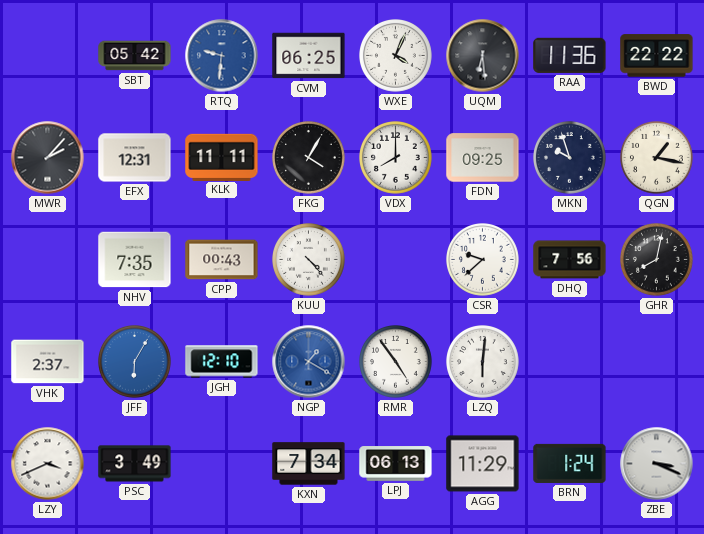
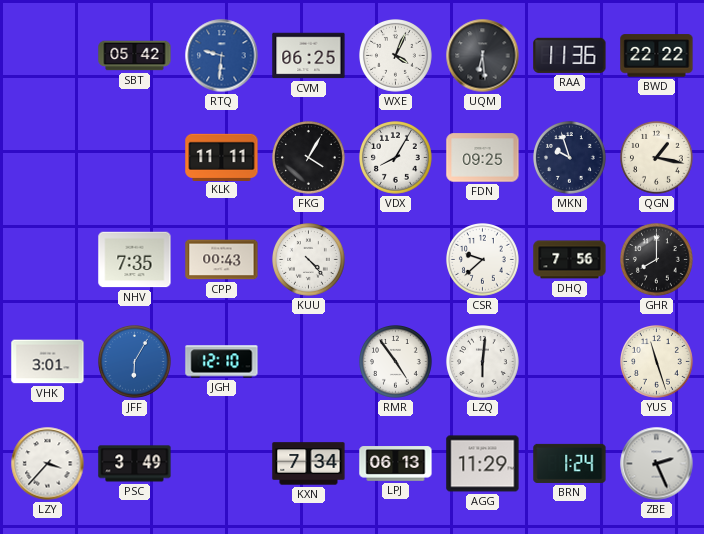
MWR: 2:07 -> none
EFX: 12:31 -> none
VDX: 8:00 -> 8:05
GHR: 8:02 -> 8:00
VHK: 2:37 -> 3:01
NGP: 1:20 -> none
YUS: none -> 11:27
LZY: 3:41 -> 3:37
ZBE: 3:19 -> 2:26
